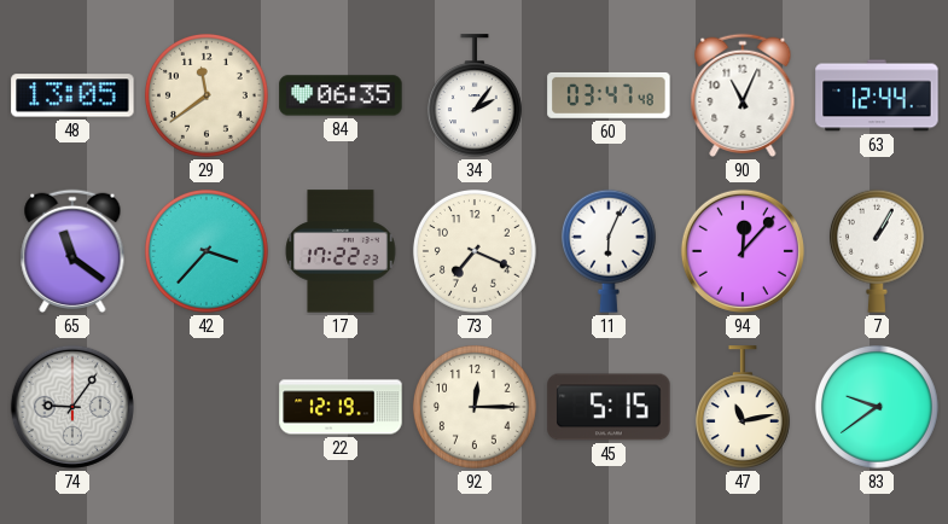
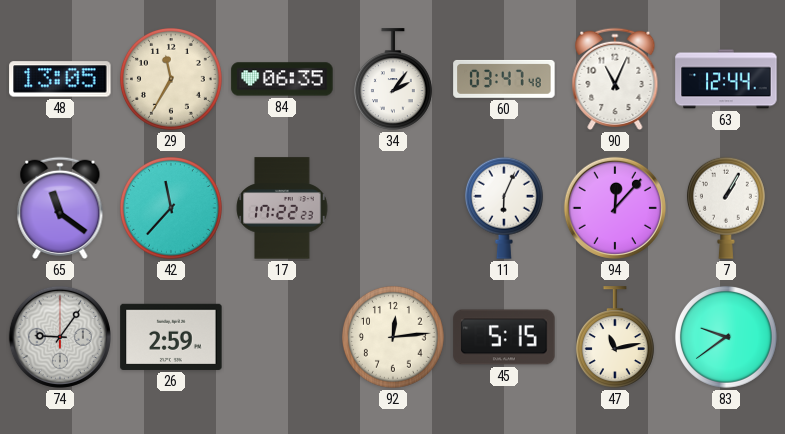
29: 11:39 -> 11:35
42: 3:37 -> 11:37
73: 7:19 -> none
26: none -> 2:59
22: 12:19 -> none
92: 12:15 -> 12:14
